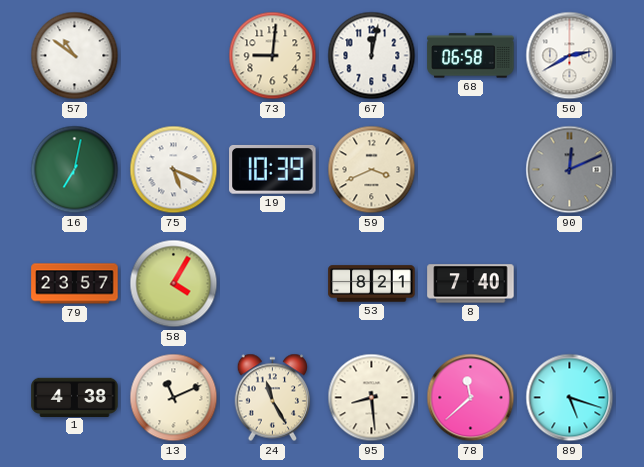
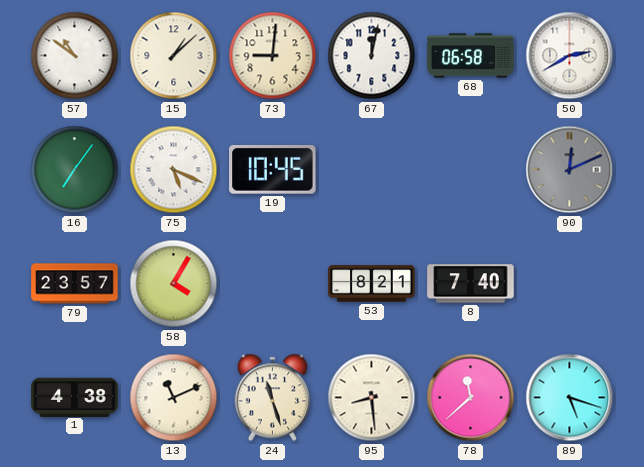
15: none -> 1:08
16: 7:02 -> 7:06
19: 10:39 -> 10:45
59: 3:41 -> none
24: 11:25 -> 11:27
